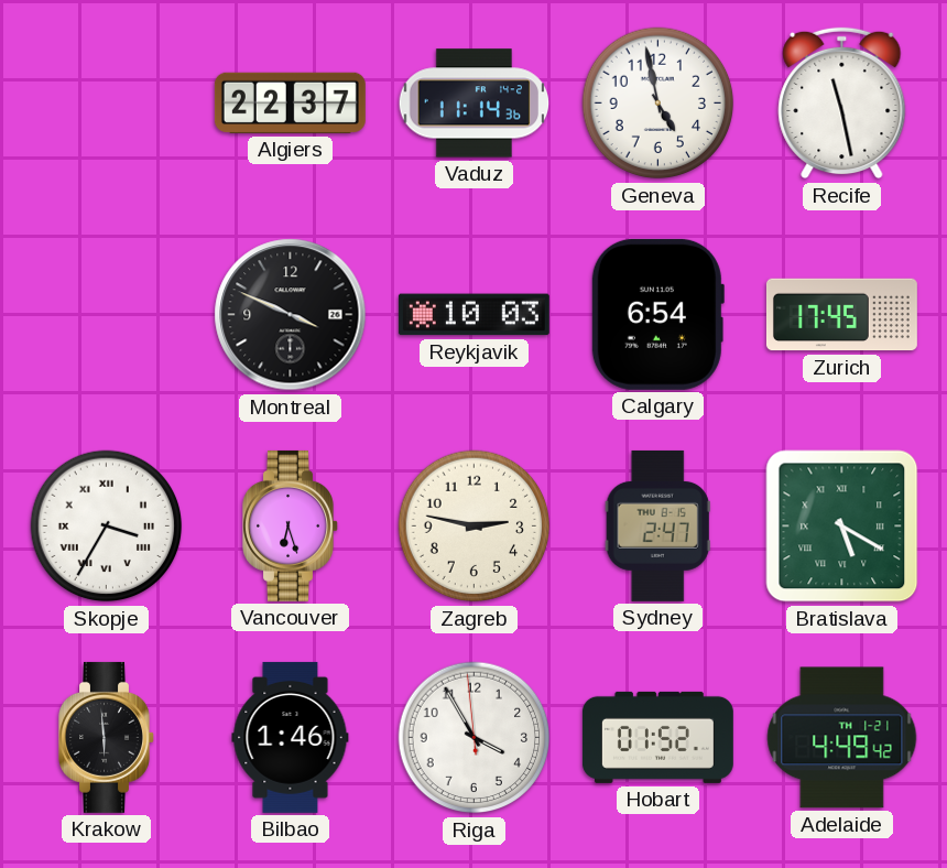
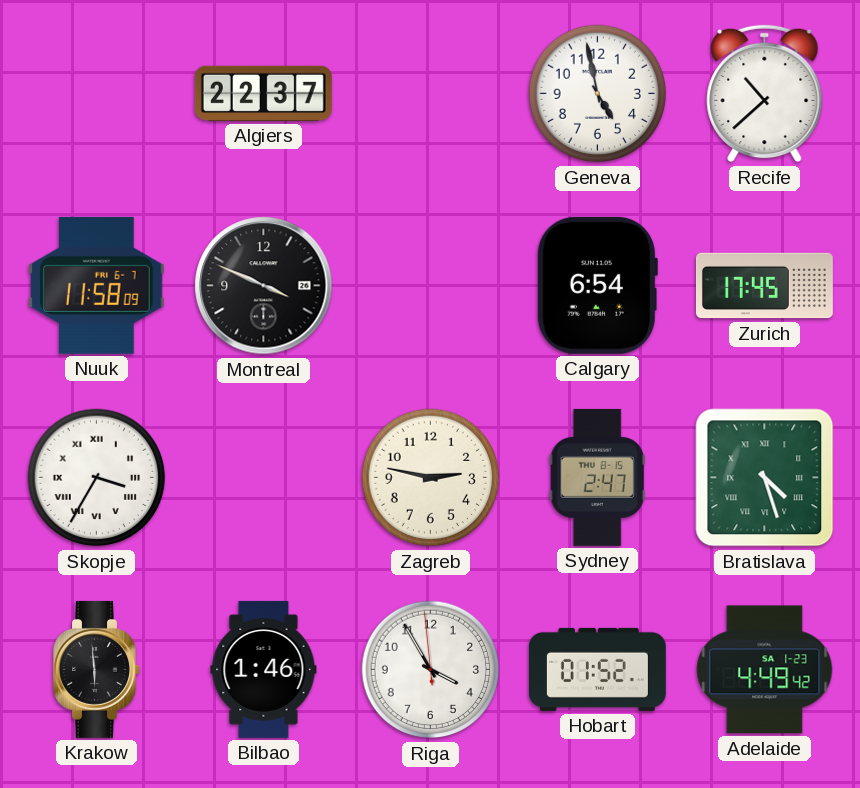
Vaduz: 11:14 -> none
Recife: 11:28 -> 10:38
Nuuk: none -> 11:58
Reykjavik: 10:03 -> none
Vancouver: 6:27 -> none
Bratislava: 5:20 -> 4:27
Adelaide date: TH 1-21 -> SA 1-23
